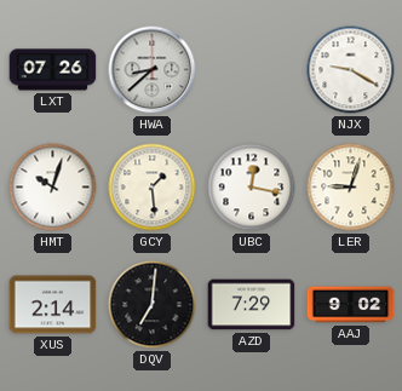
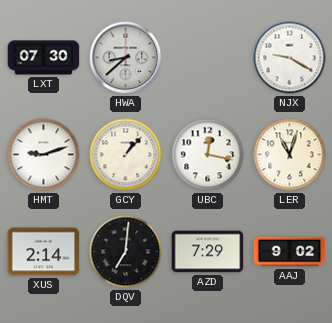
LXT: 07:26 -> 07:30
HMT: 10:03 -> 9:12
GCY: 1:29 -> 1:07
LER: 9:03 -> 11:03
